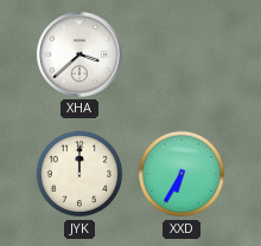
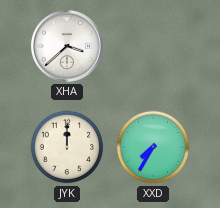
XXD: 6:35 -> 7:35
